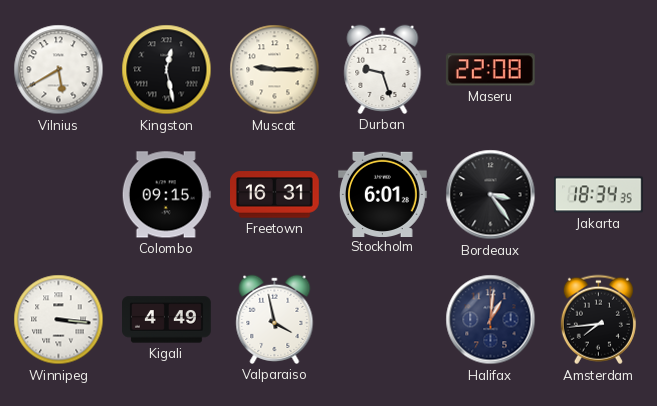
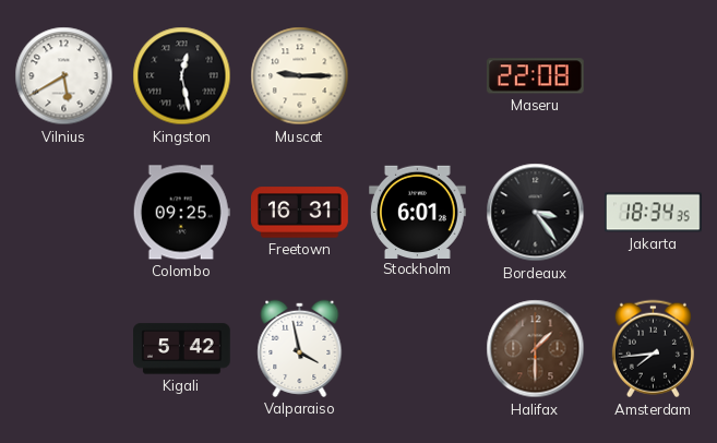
Durban: 9:27 -> none
Colombo: 09:15 -> 09:25
Winnipeg: 3:16 -> none
Kigali: 4:49 -> 5:42
Halifax: 1:01 -> 1:30
Halifax dial: navy -> brown
